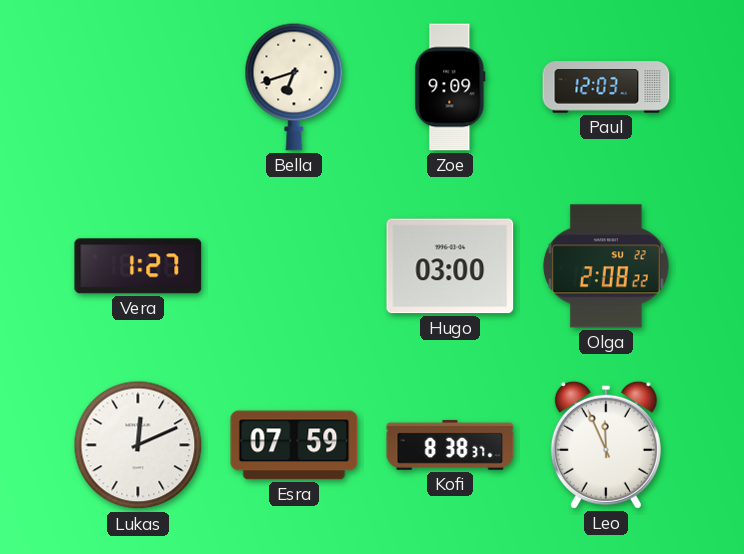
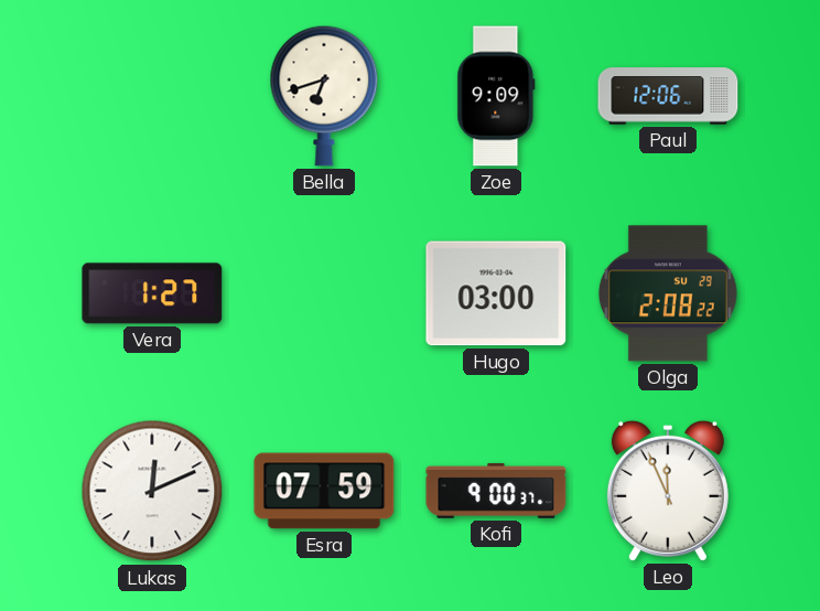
Paul: 12:03 -> 12:06
Olga date: SU 22 -> SU 29
Kofi: 8:38 -> 9:00
